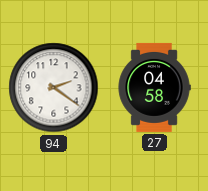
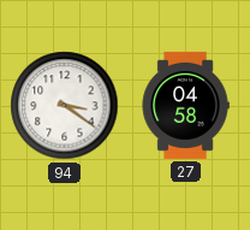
94: 2:21 -> 3:21
